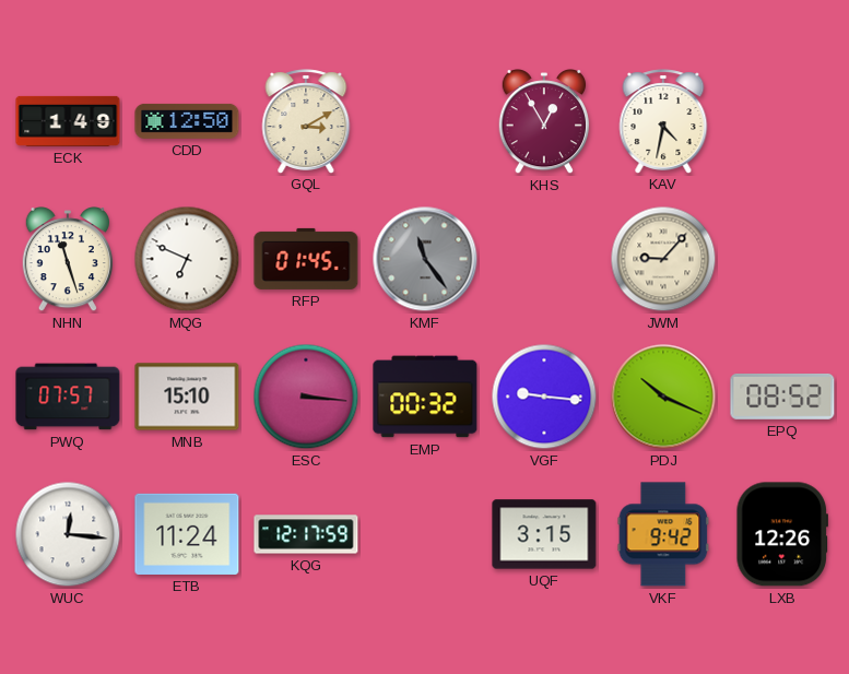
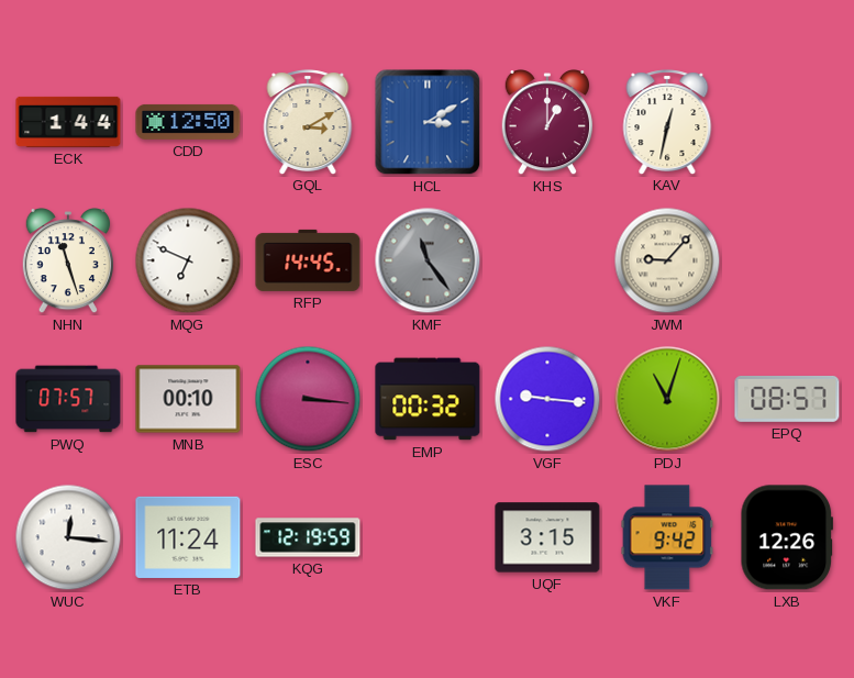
ECK: 1:49 -> 1:44
HCL: none -> 3:10
KHS: 12:55 -> 1:00
KAV: 4:32 -> 12:32
RFP: 01:45 -> 14:45
MNB: 15:10 -> 00:10
PDJ: 10:19 -> 11:03
EPQ: 08:52 -> 08:57
KQG: 12:17 -> 12:19
